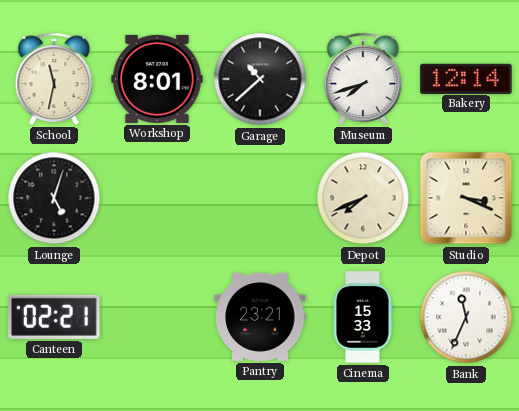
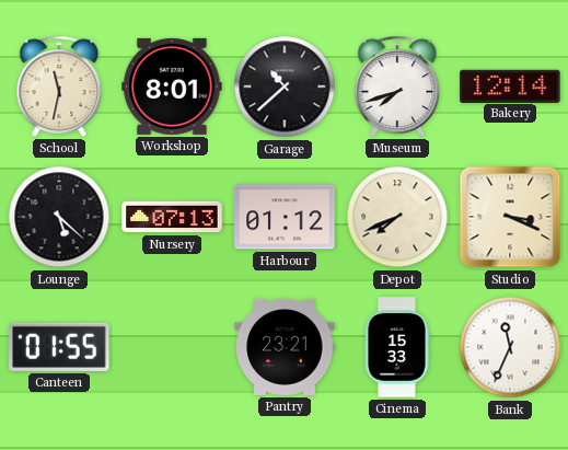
Lounge: 5:03 -> 5:22
Nursery: none -> 07:13
Harbour: none -> 01:12
Canteen: 02:21 -> 01:55
